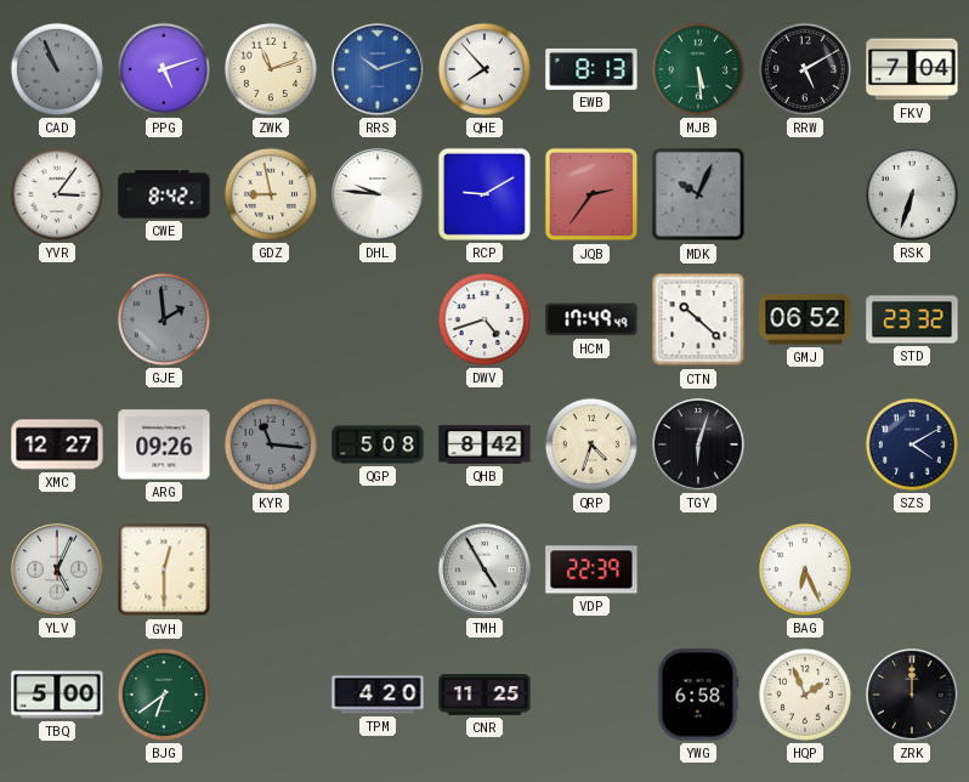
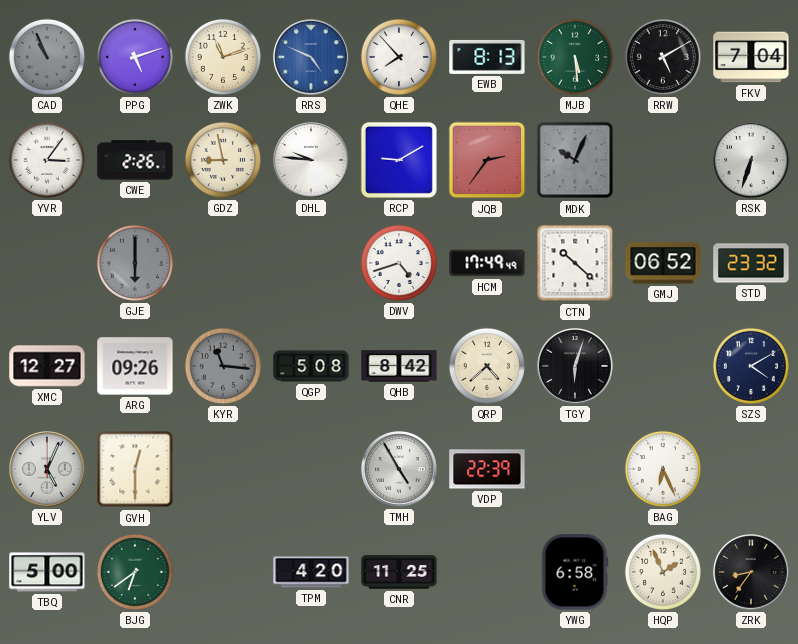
RRS: 10:12 -> 4:49
CWE: 8:42 -> 2:26
GJE: 1:59 -> 6:00
QRP: 4:33 -> 4:38
ZRK: 12:00 -> 8:36
